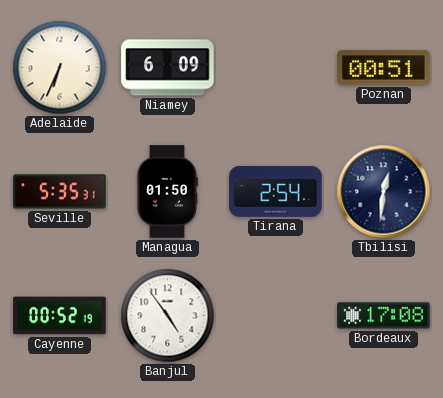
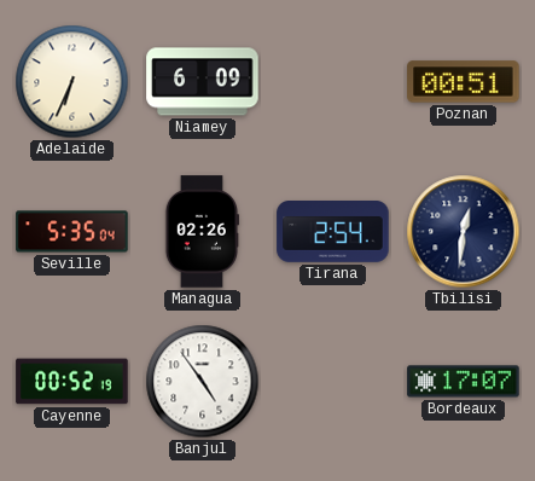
Seville: 5:35:31 -> 5:35:04
Managua: 01:50 -> 02:26
Bordeaux: 17:08 -> 17:07
